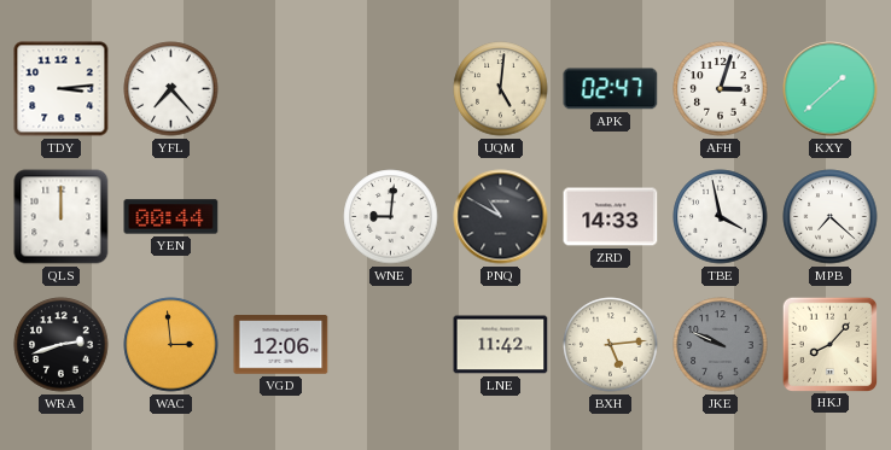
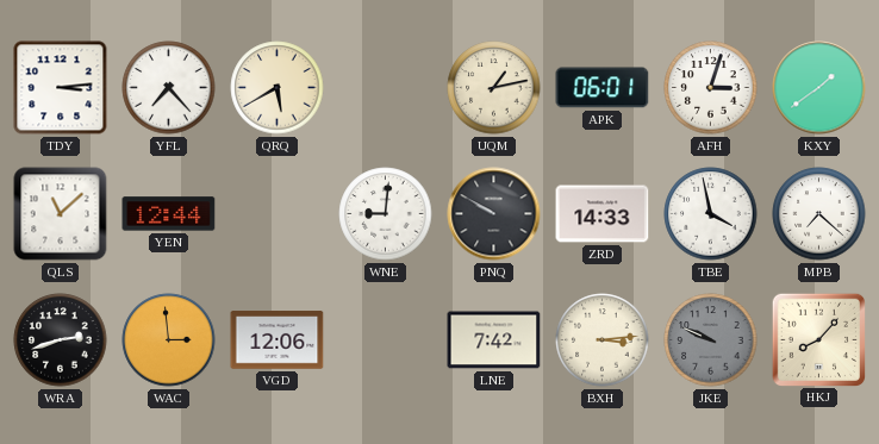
QRQ: none -> 5:40
UQM: 5:01 -> 1:13
APK: 02:47 -> 06:01
KXY: 1:38 -> 1:39
QLS: 12:00 -> 11:08
YEN: 00:44 -> 12:44
PNQ: 10:50 -> 9:50
LNE: 11:42 -> 7:42
BXH: 5:14 -> 3:14
